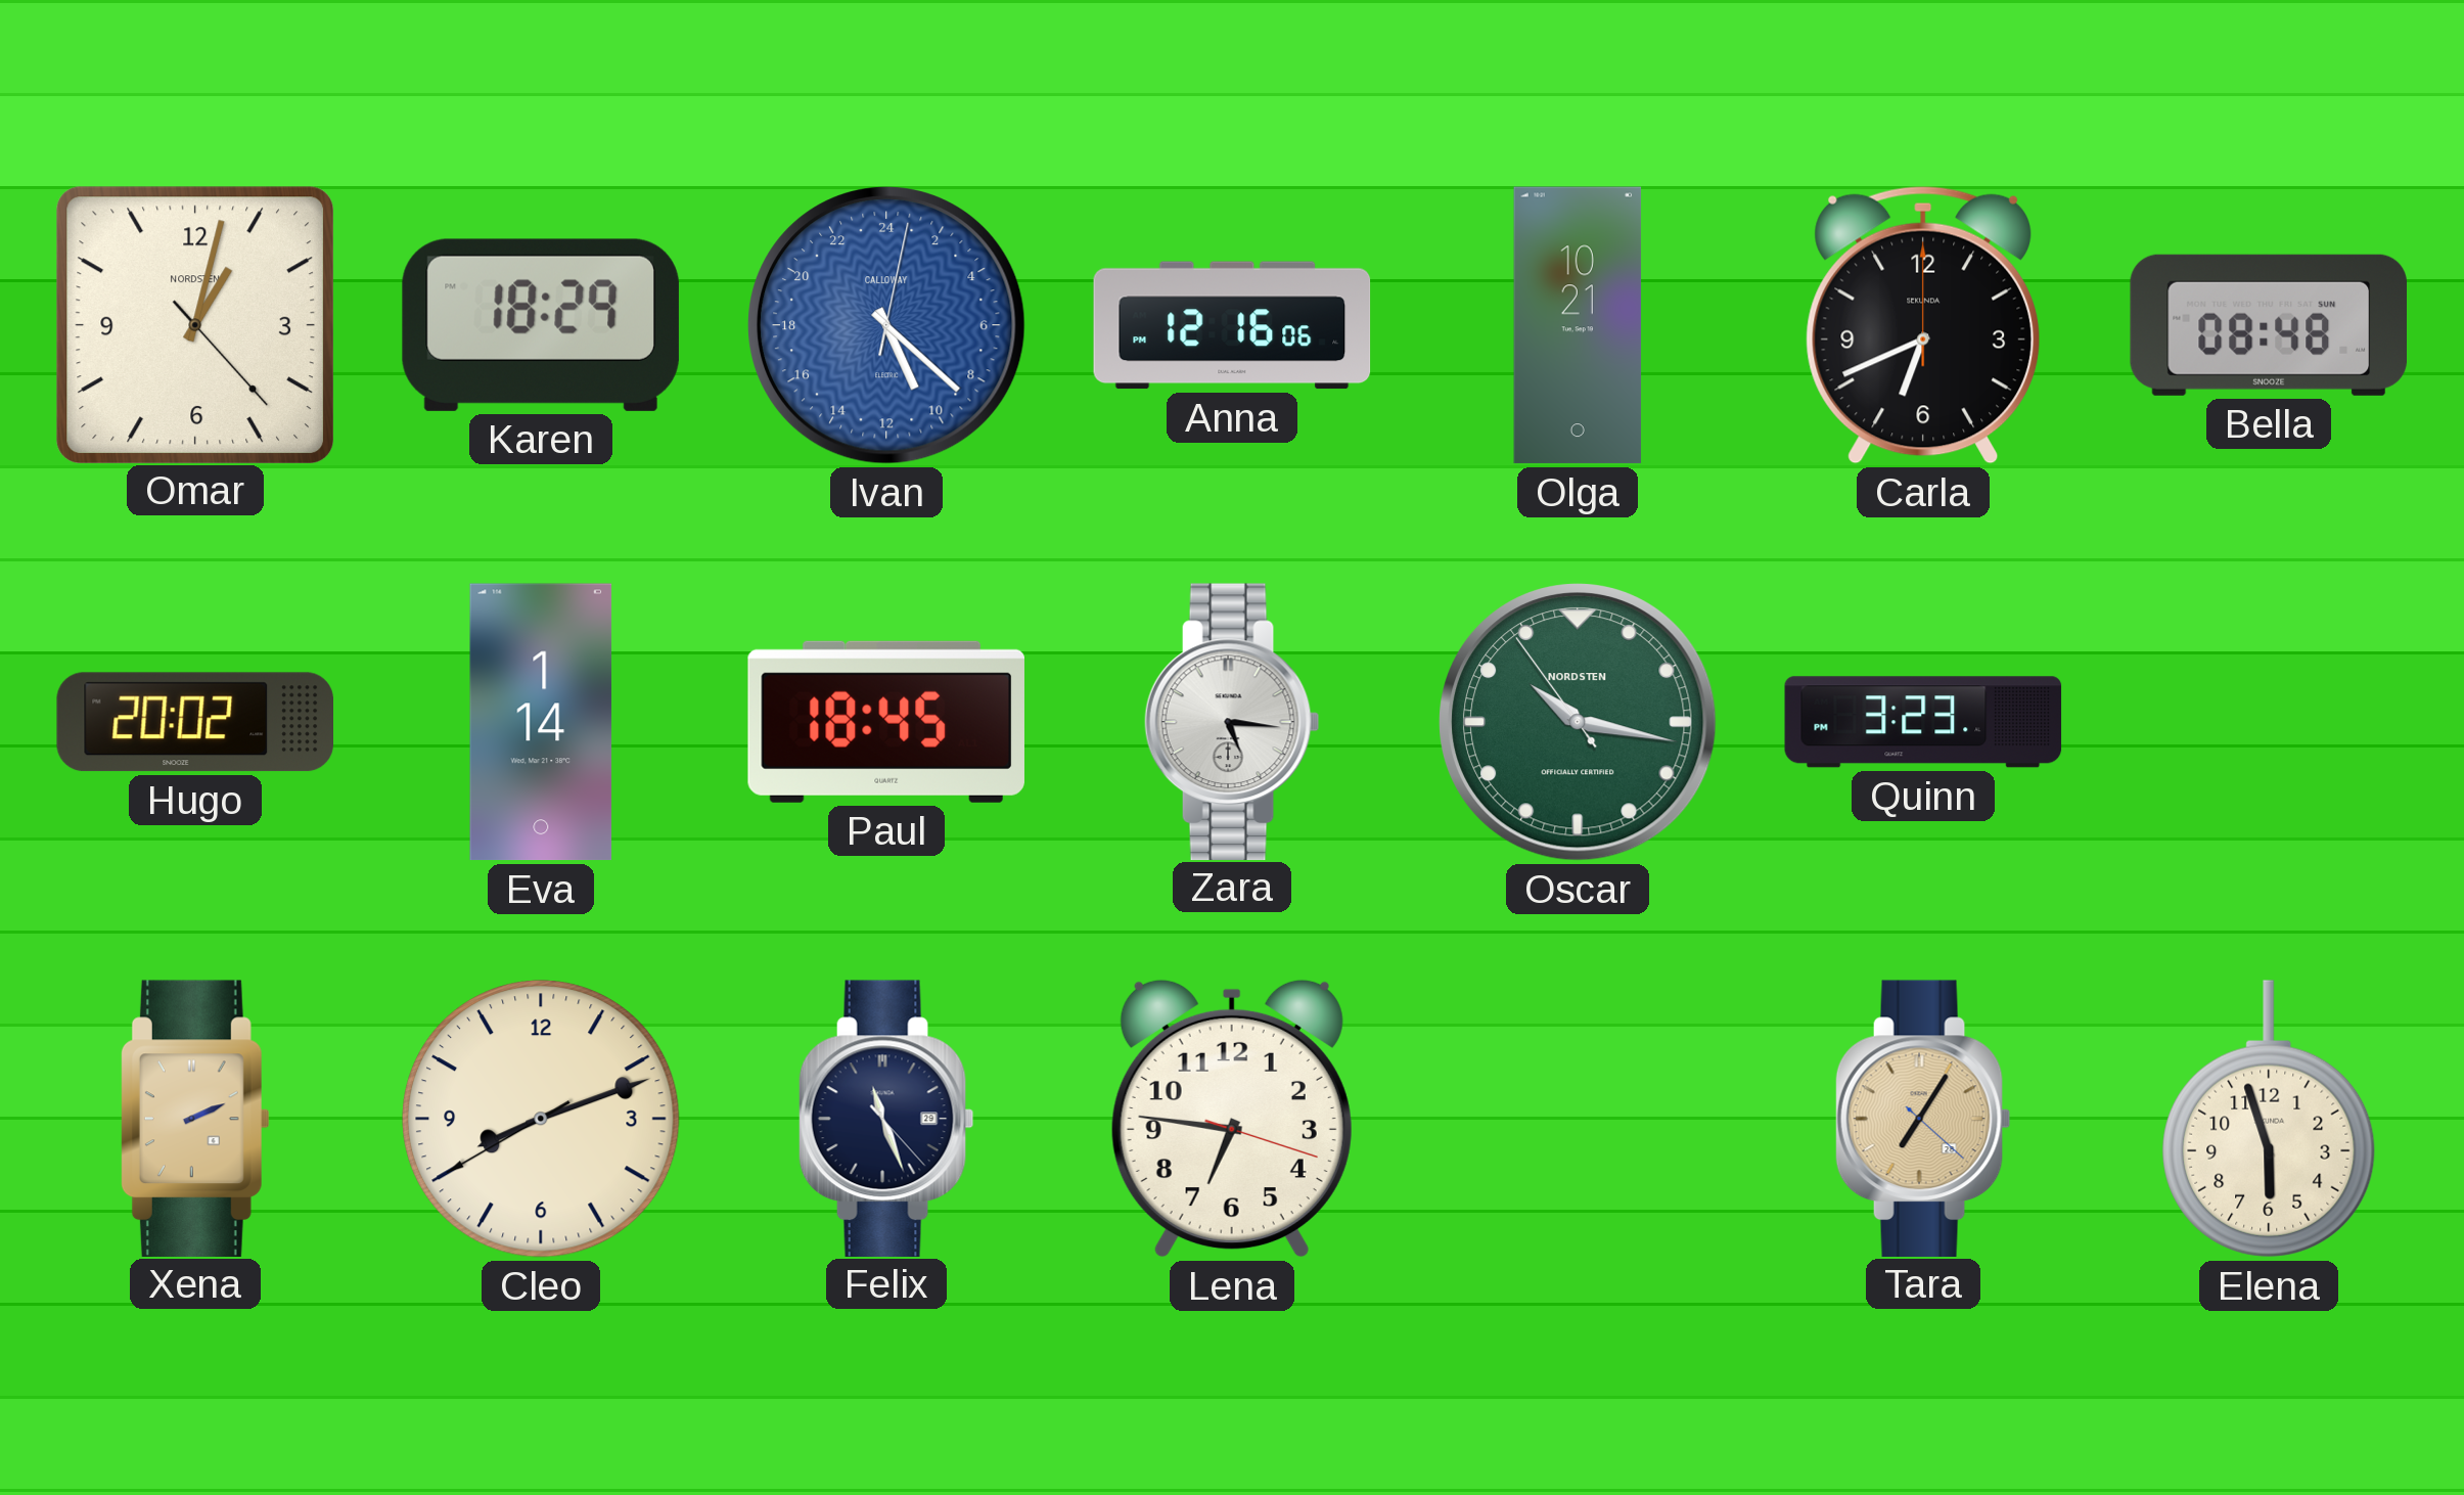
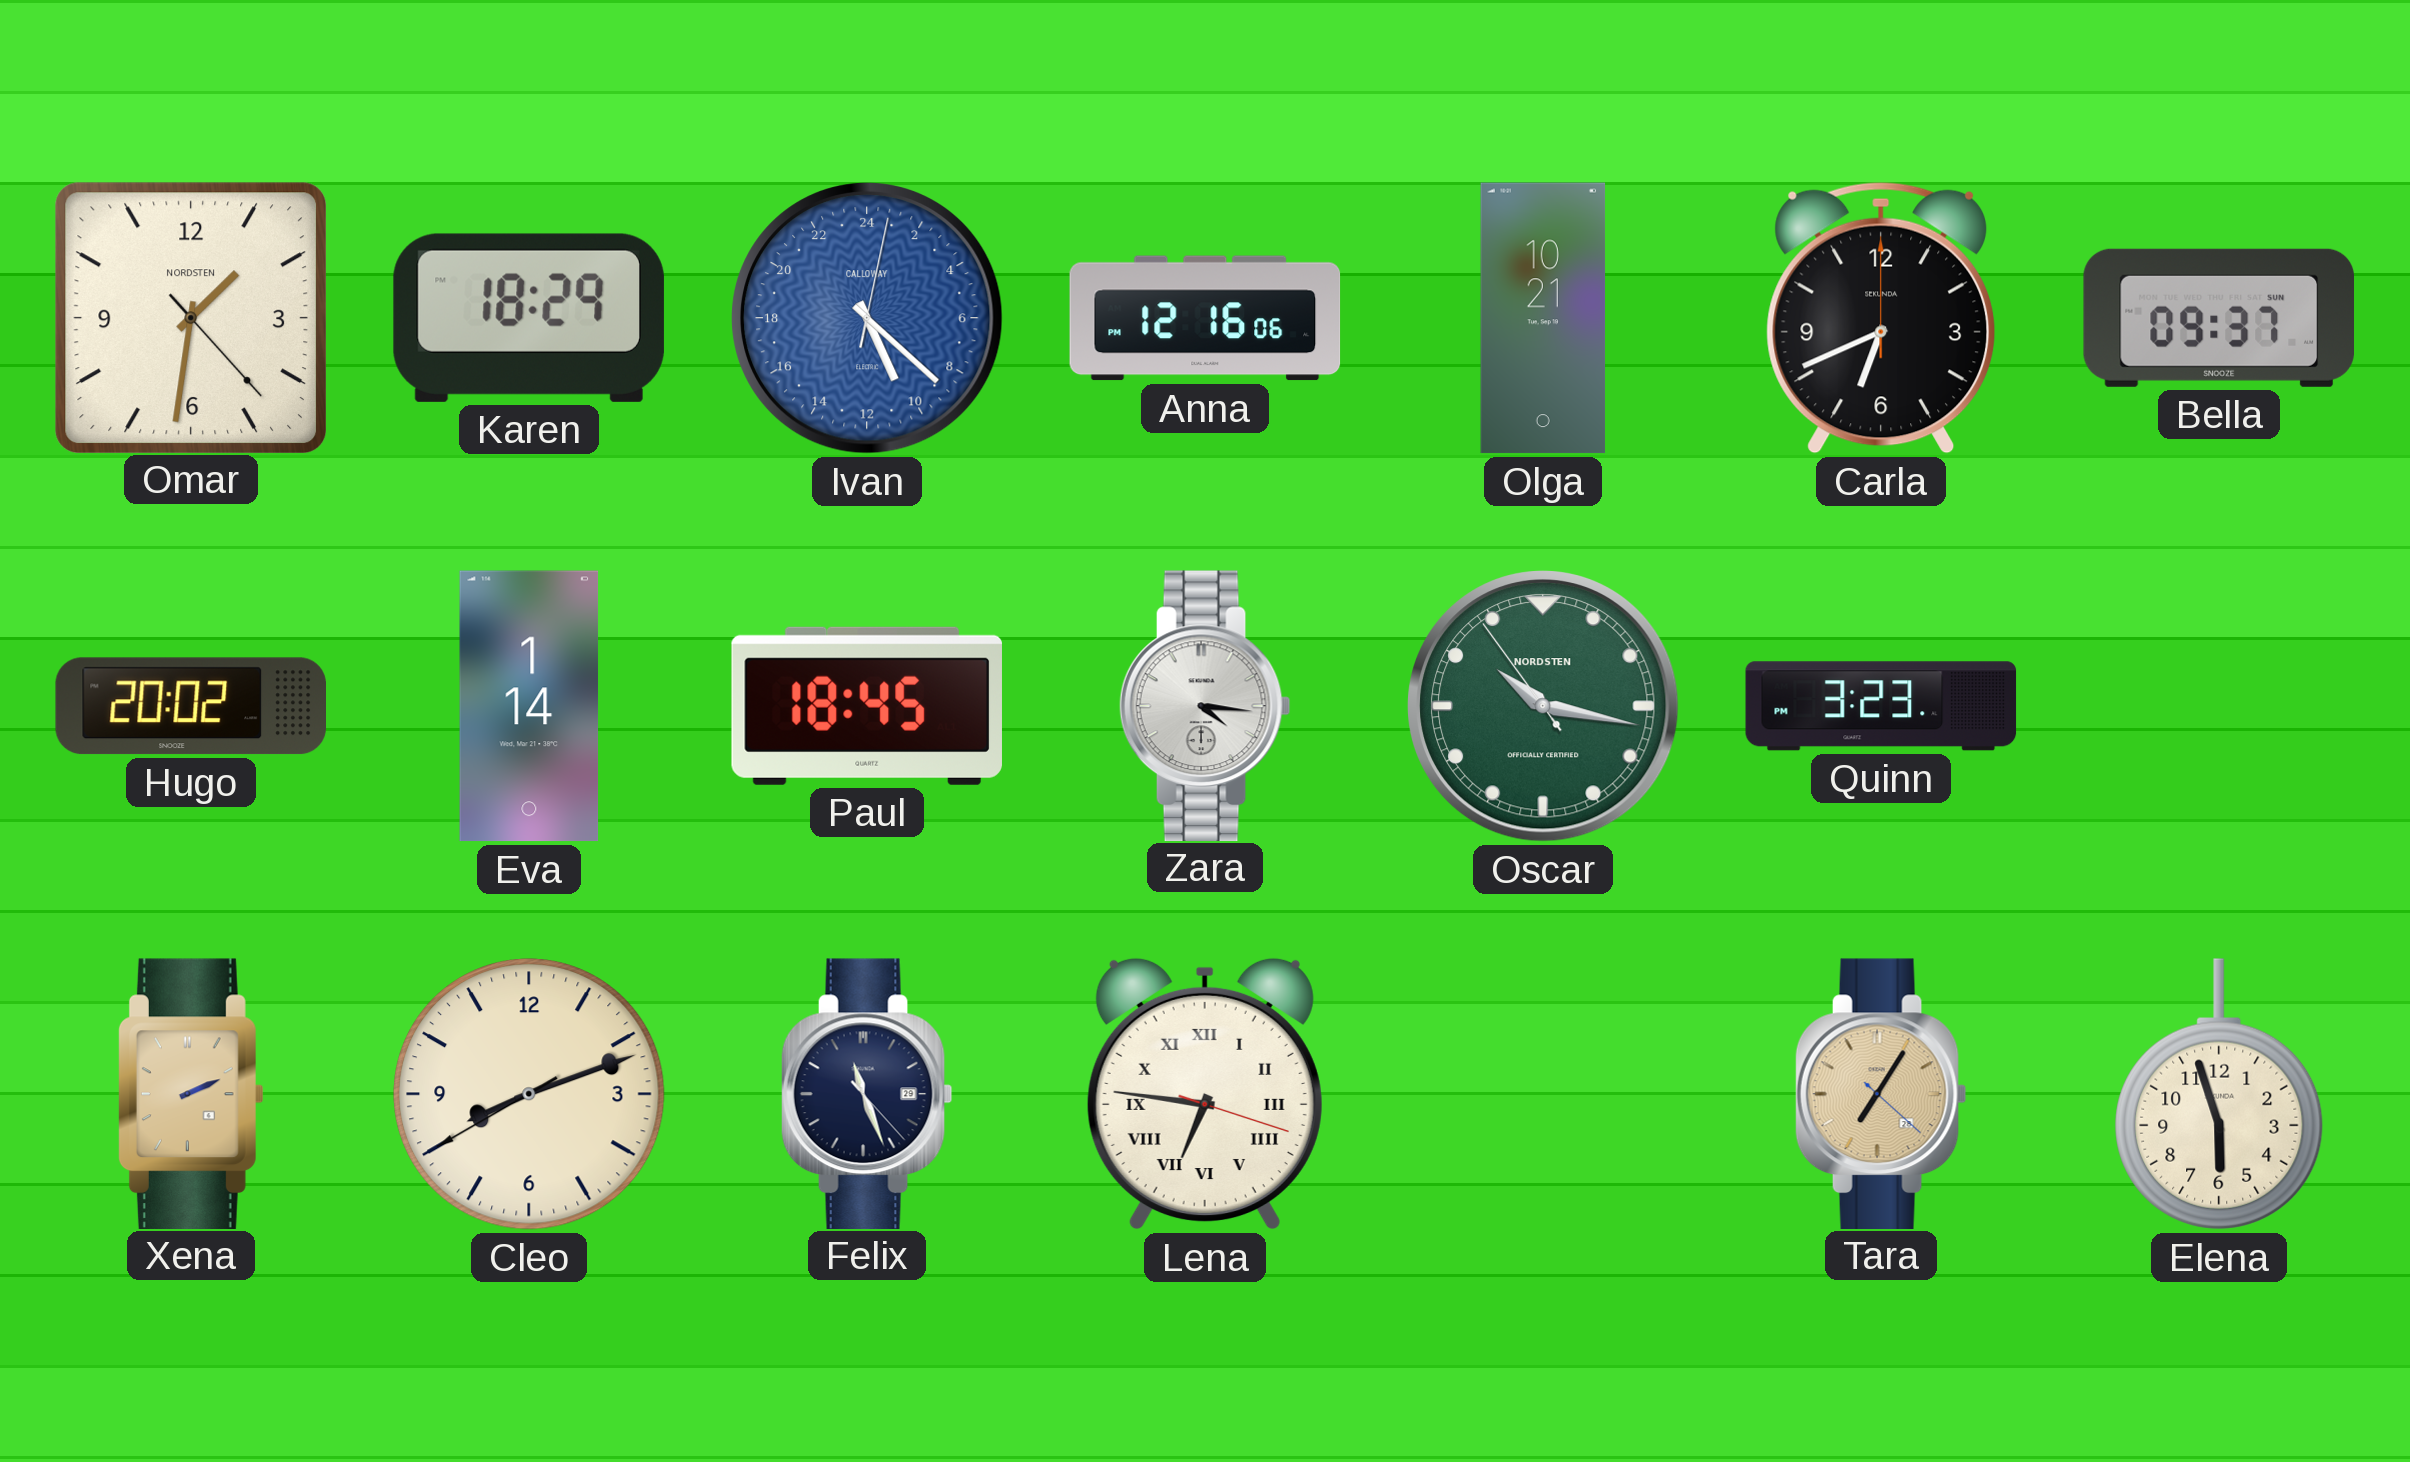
Omar: 1:02 -> 1:31
Bella: 08:48 -> 09:37
Zara: 5:16 -> 4:16
Lena numerals: Arabic -> Roman
